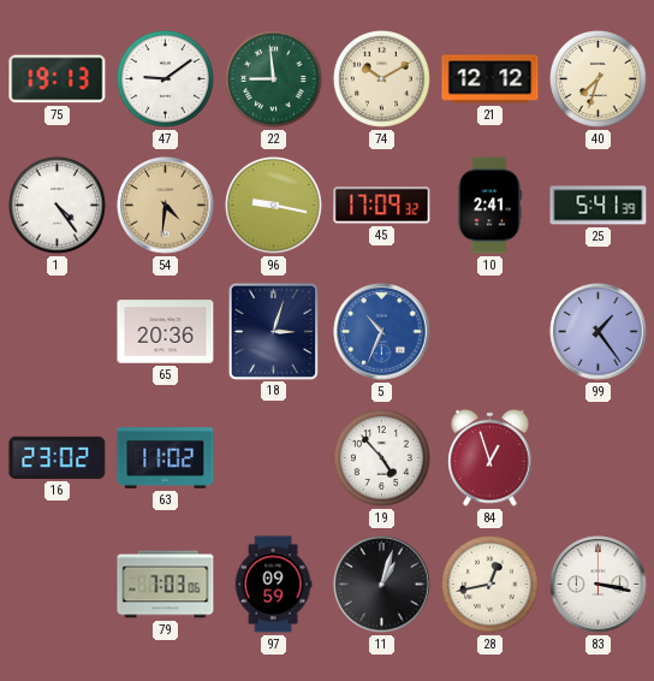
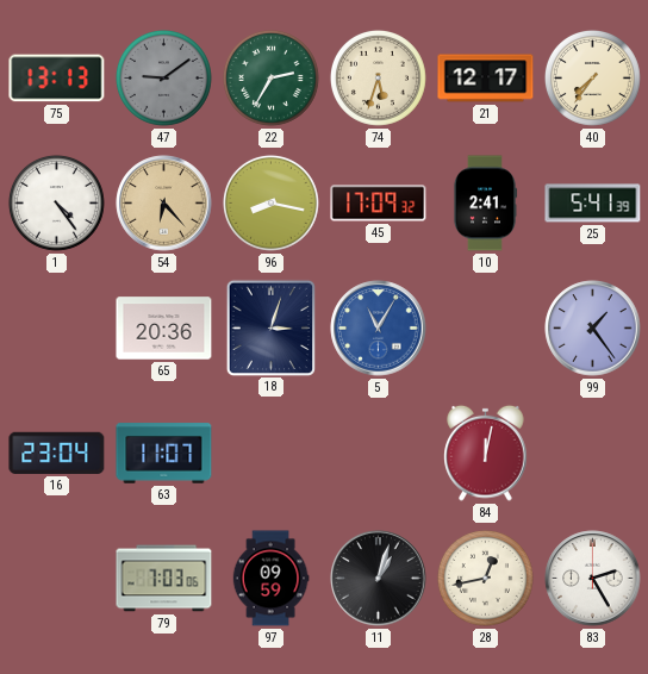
75: 19:13 -> 13:13
47 dial: white -> grey
22: 8:59 -> 2:35
74: 10:10 -> 5:33
21: 12:12 -> 12:17
40: 7:33 -> 7:36
54: 4:31 -> 6:23
96: 9:17 -> 8:17
5: 10:34 -> 11:05
16: 23:02 -> 23:04
63: 11:02 -> 11:07
19: 4:53 -> none
84: 12:57 -> 12:02
83: 3:17 -> 2:25
